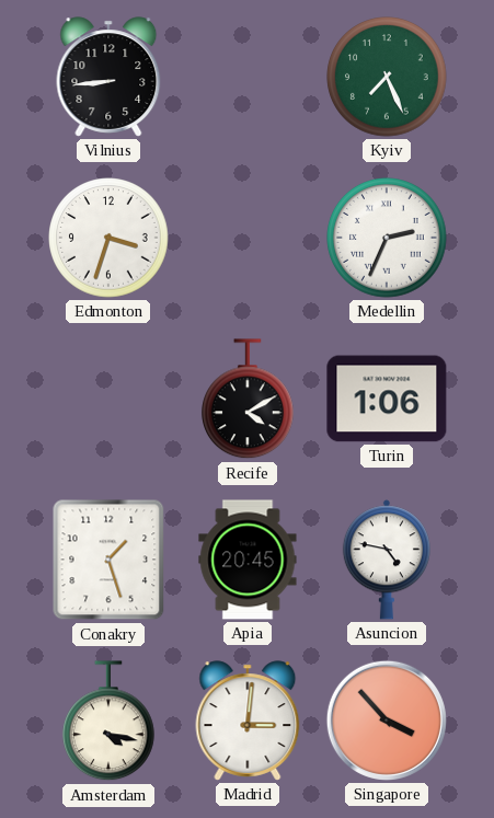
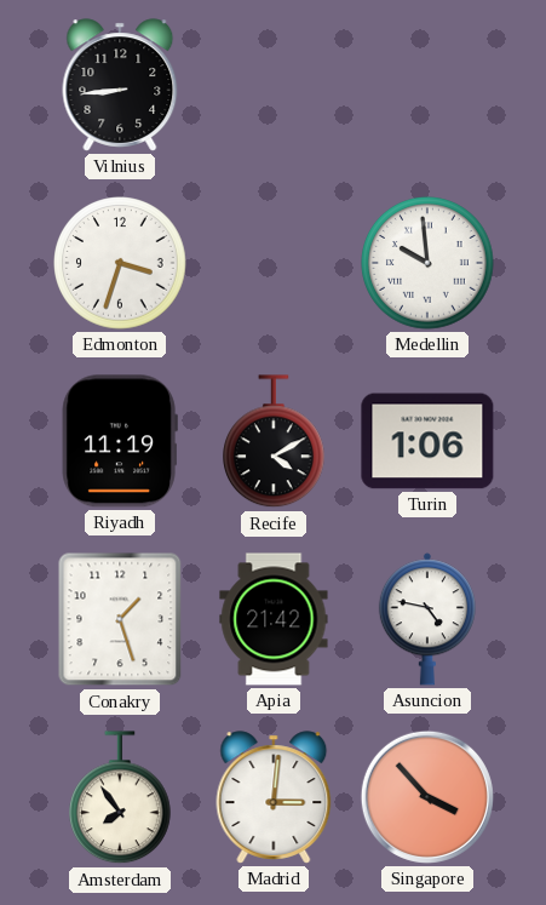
Kyiv: 7:26 -> none
Medellin: 2:34 -> 9:59
Riyadh: none -> 11:19
Apia: 20:45 -> 21:42
Amsterdam: 4:17 -> 7:54
